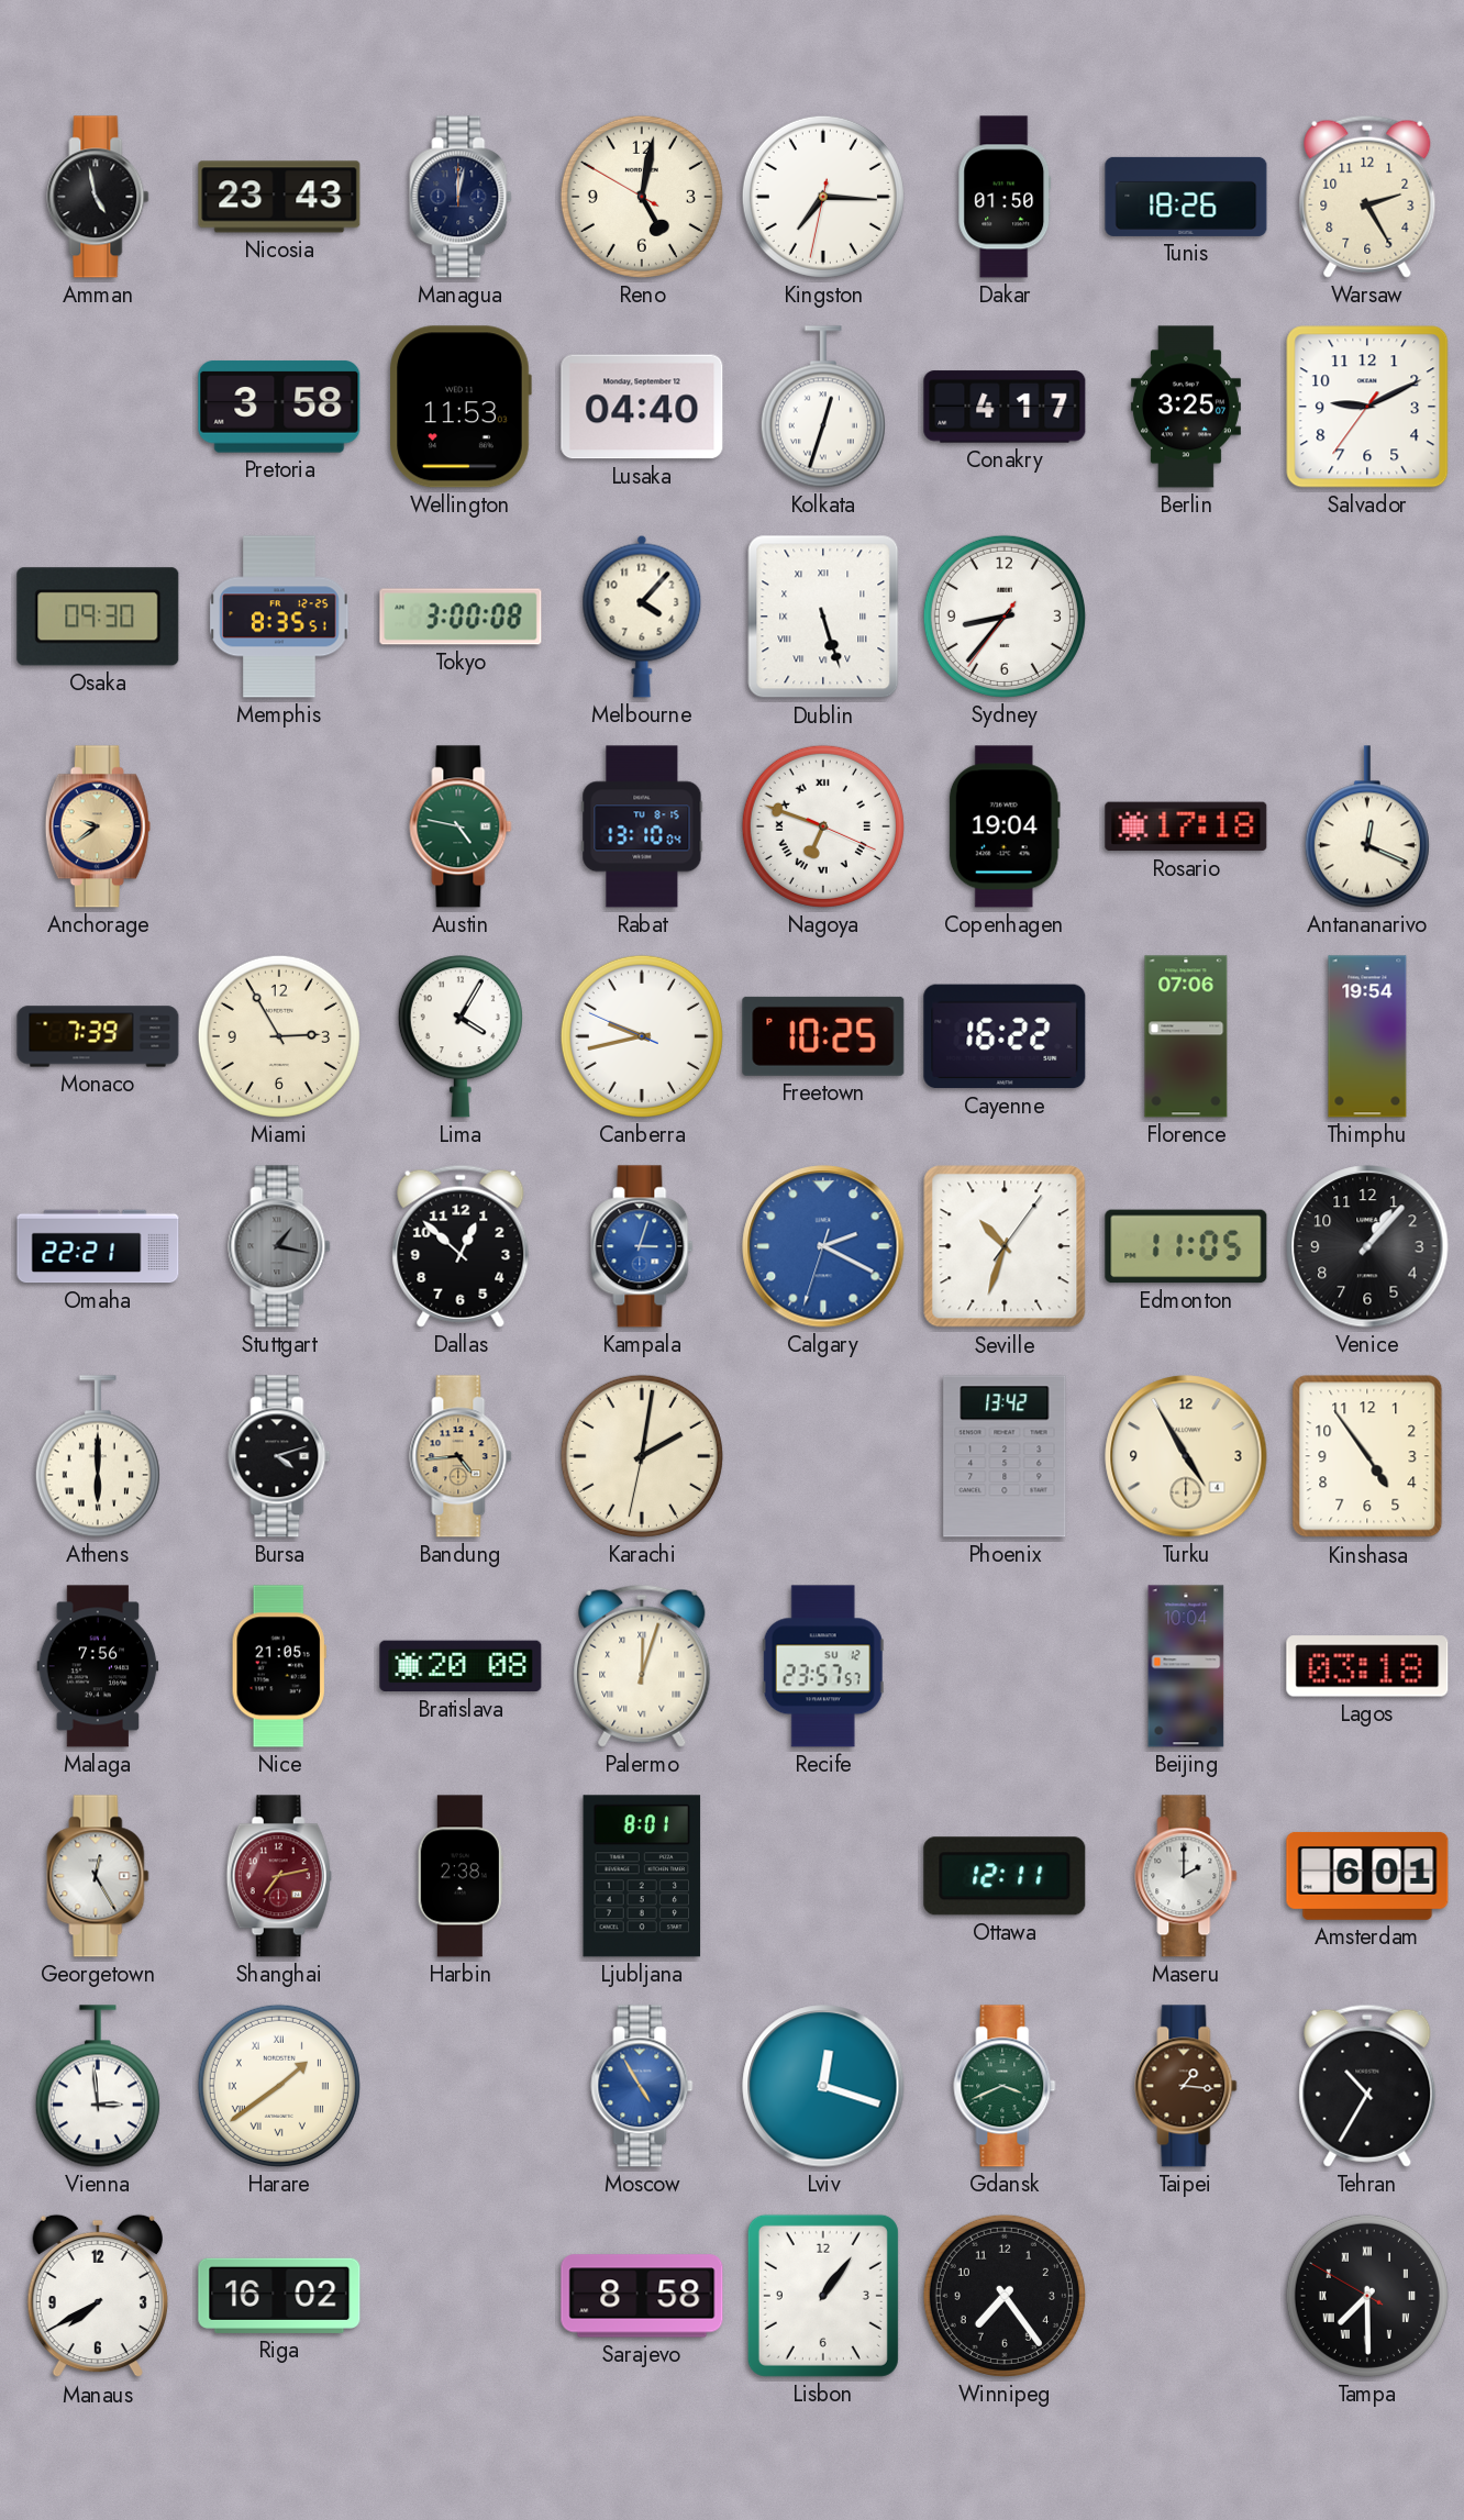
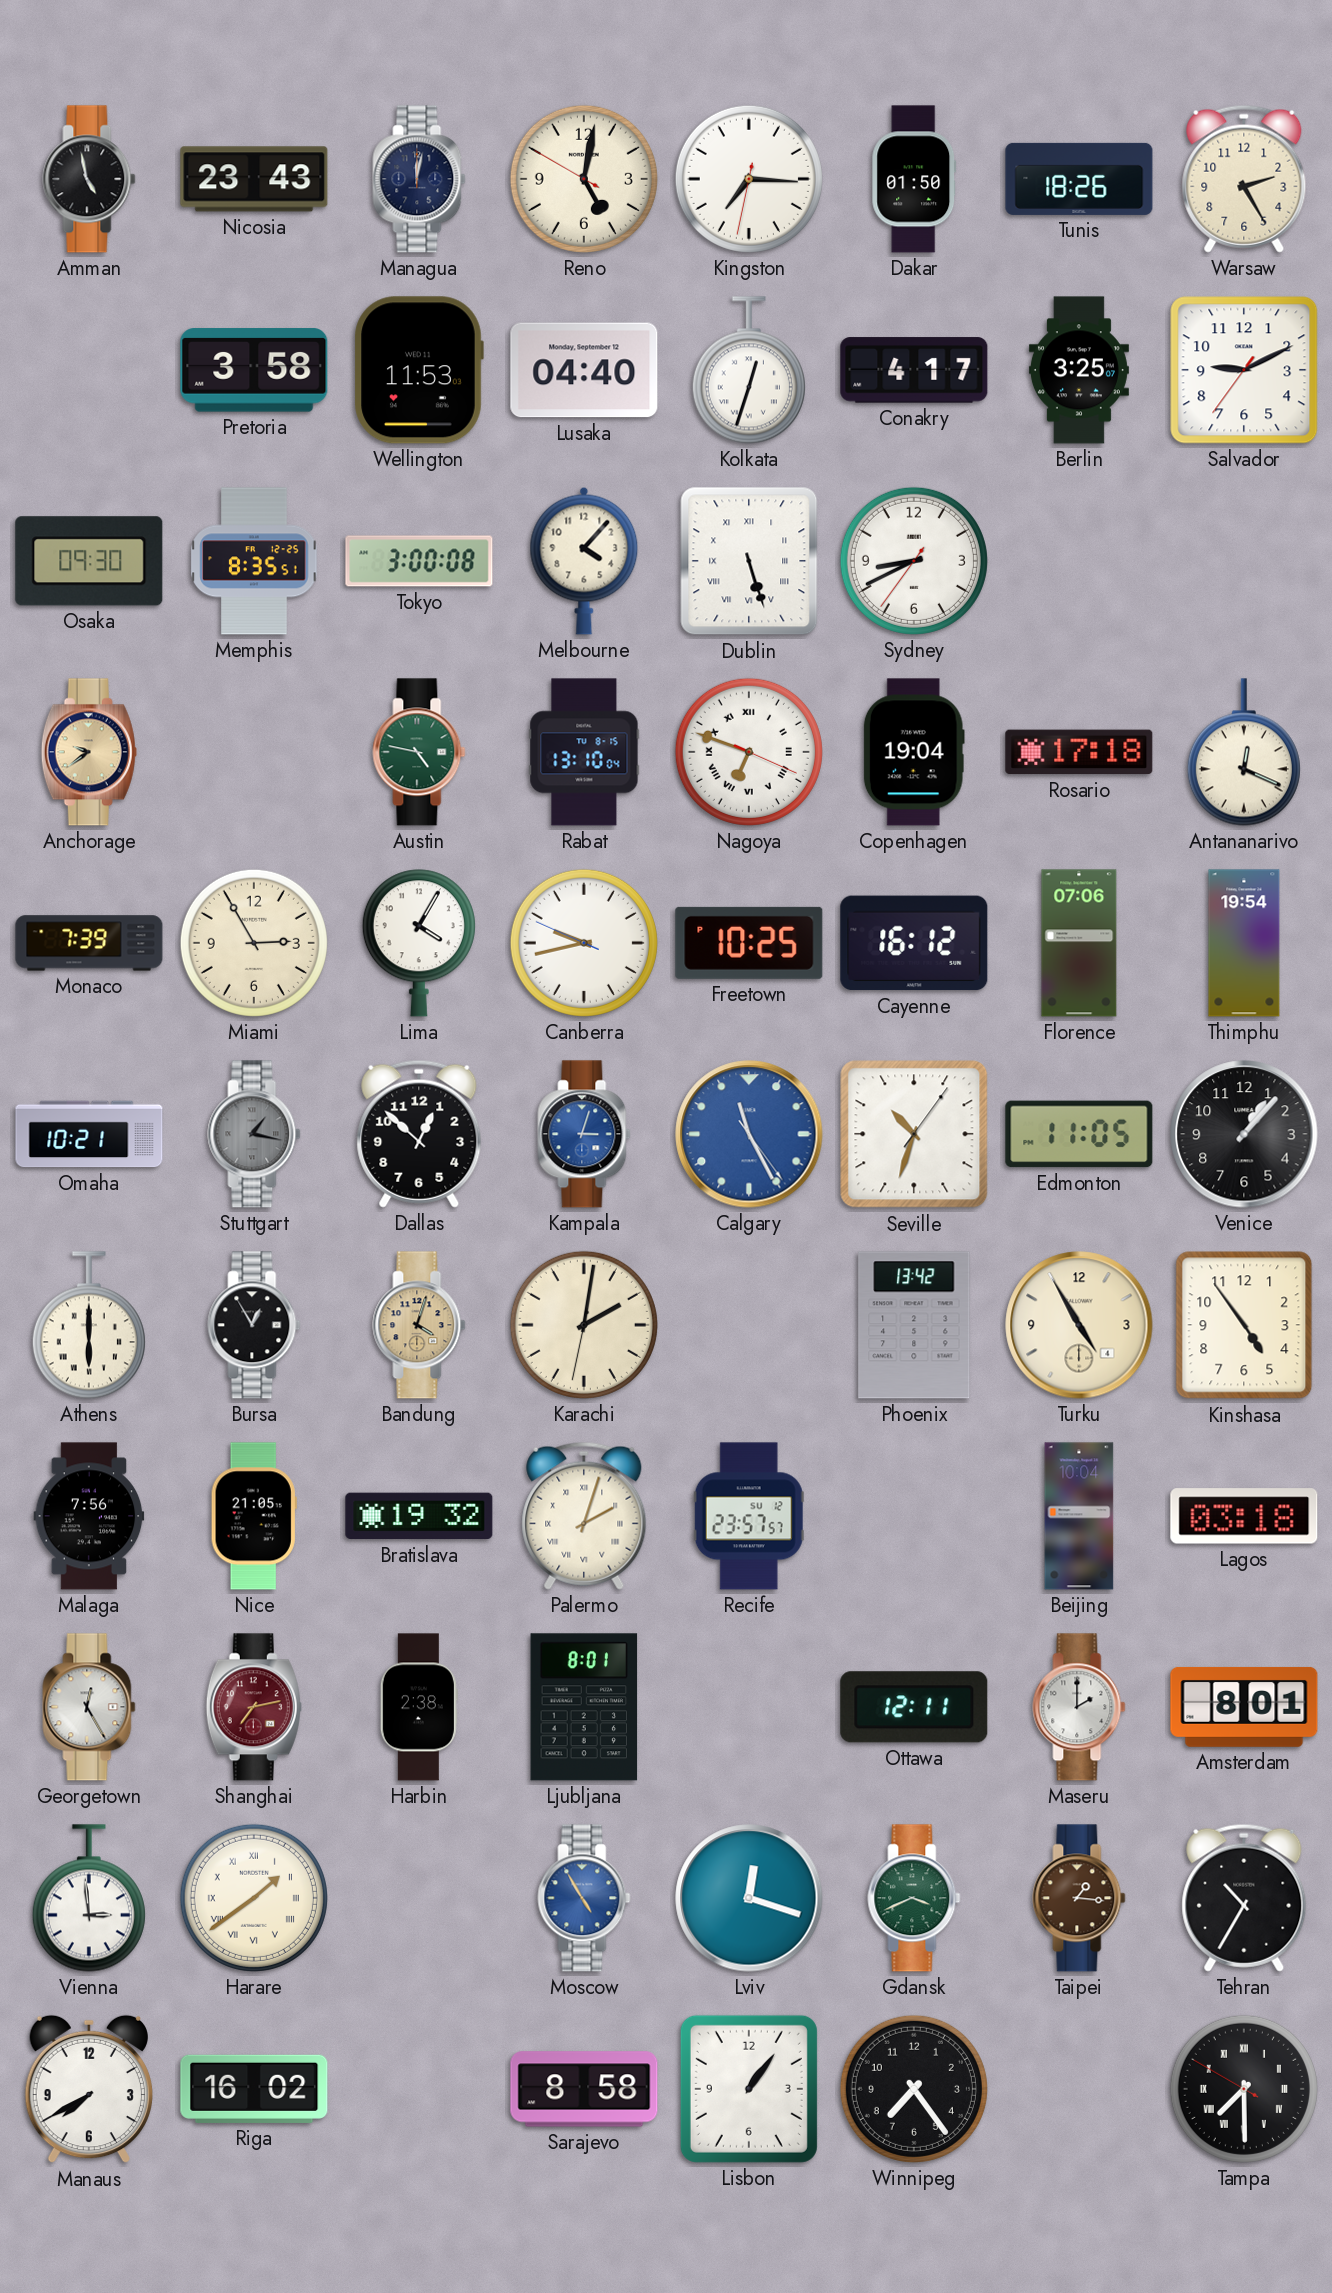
Sydney: 8:36 -> 8:40
Cayenne: 16:22 -> 16:12
Omaha: 22:21 -> 10:21
Calgary: 2:19 -> 11:25
Bursa: 4:12 -> 12:55
Bandung: 4:44 -> 4:03
Bratislava: 20:08 -> 19:32
Palermo: 12:03 -> 2:03
Amsterdam: 6:01 -> 8:01
